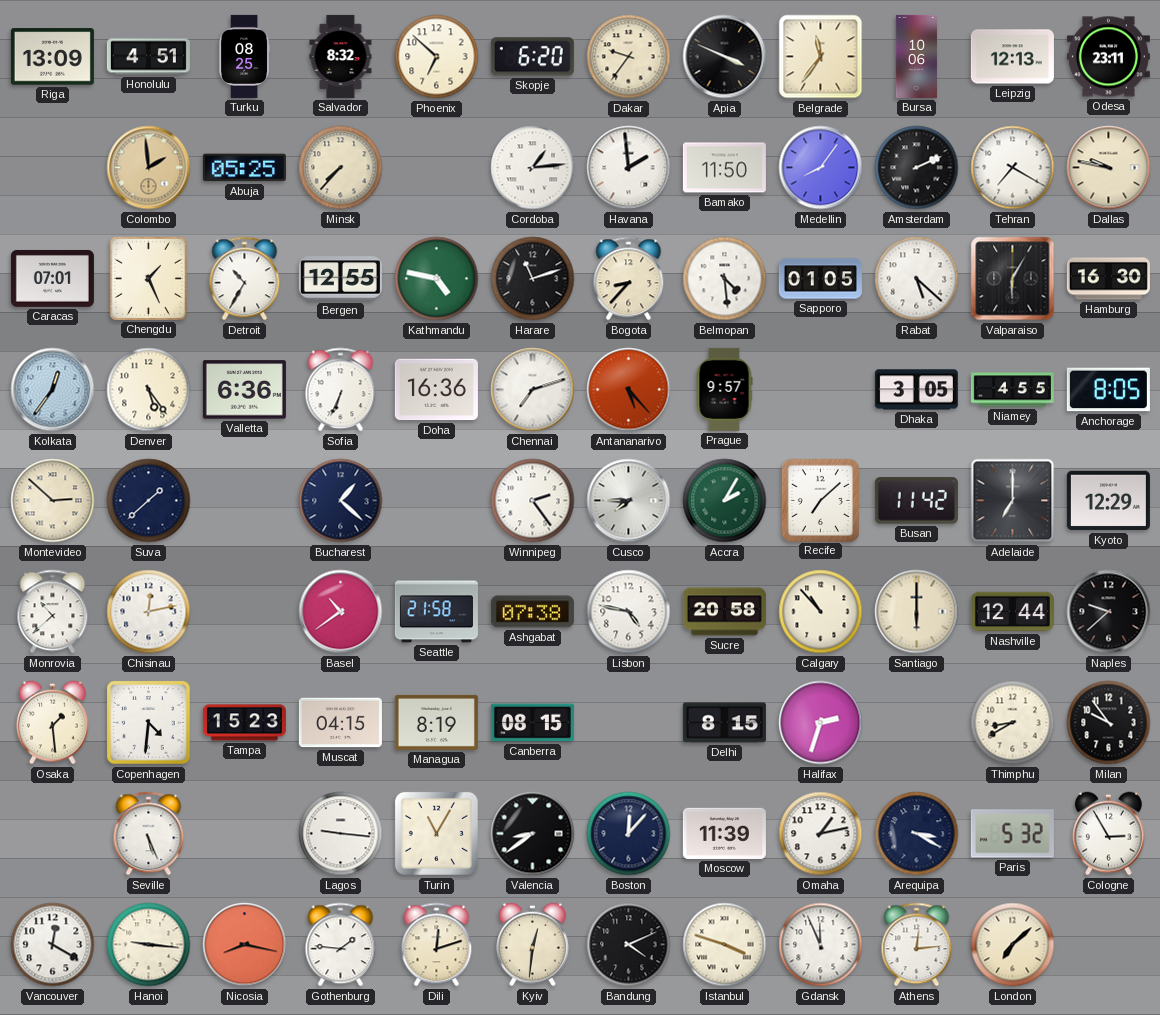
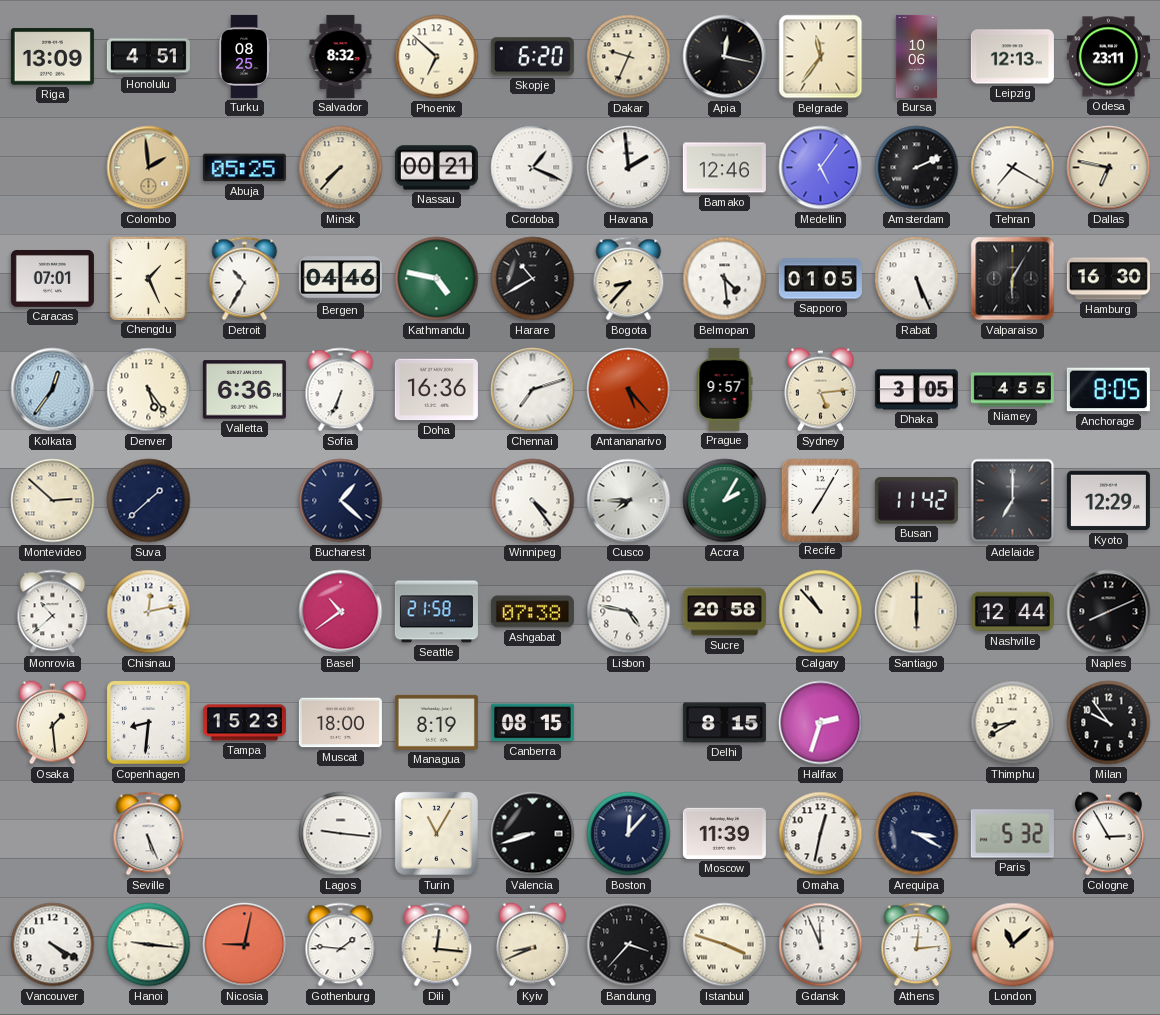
Dakar: 9:36 -> 9:34
Apia: 3:49 -> 12:17
Nassau: none -> 00:21
Cordoba: 1:14 -> 1:19
Bamako: 11:50 -> 12:46
Medellin: 8:06 -> 5:06
Dallas: 9:47 -> 6:47
Bergen: 12:55 -> 04:46
Harare: 11:12 -> 10:40
Rabat: 5:22 -> 5:26
Sydney: none -> 5:14
Winnipeg: 2:24 -> 4:24
Recife: 7:08 -> 7:05
Naples: 9:38 -> 8:11
Copenhagen: 4:31 -> 8:31
Muscat: 04:15 -> 18:00
Valencia: 8:39 -> 8:42
Omaha: 1:13 -> 12:32
Vancouver: 12:20 -> 4:20
Nicosia: 8:17 -> 9:02
Dili: 12:12 -> 12:16
Kyiv: 12:31 -> 8:41
Bandung: 4:11 -> 3:37
London: 7:08 -> 11:08
